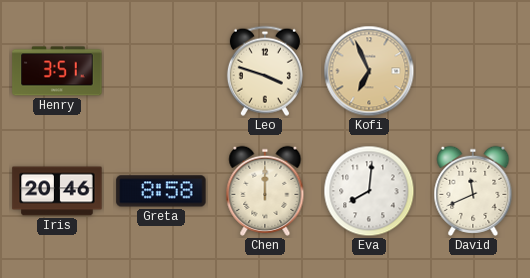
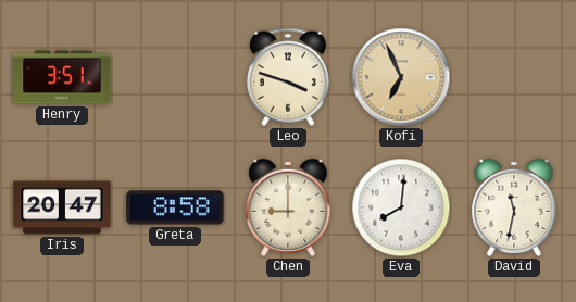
Iris: 20:46 -> 20:47
Chen: 12:00 -> 9:00
David: 11:41 -> 11:32
